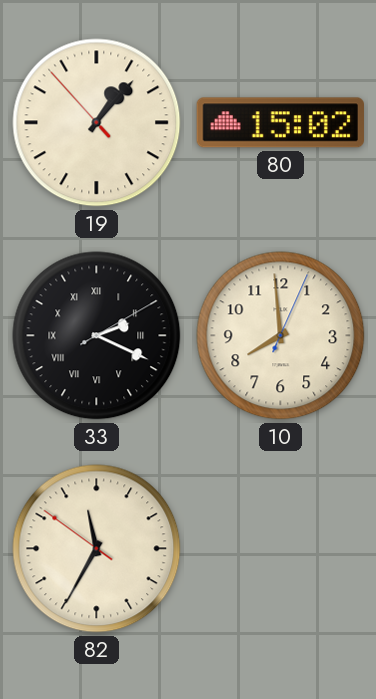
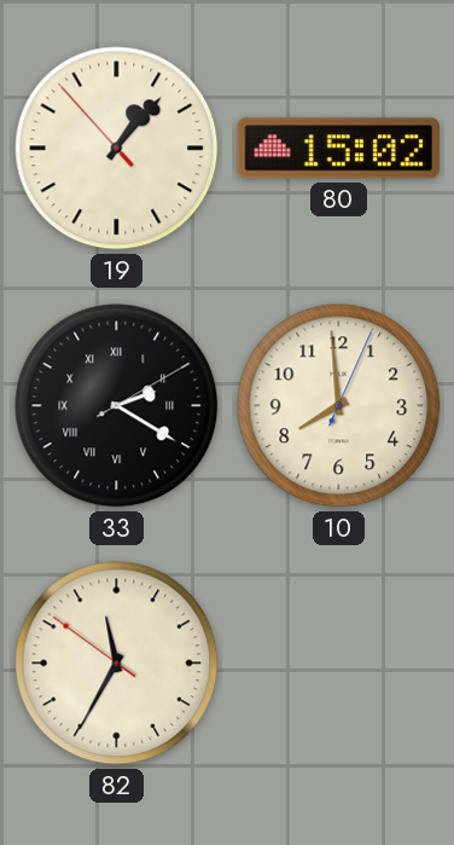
33: 2:19 -> 2:20
